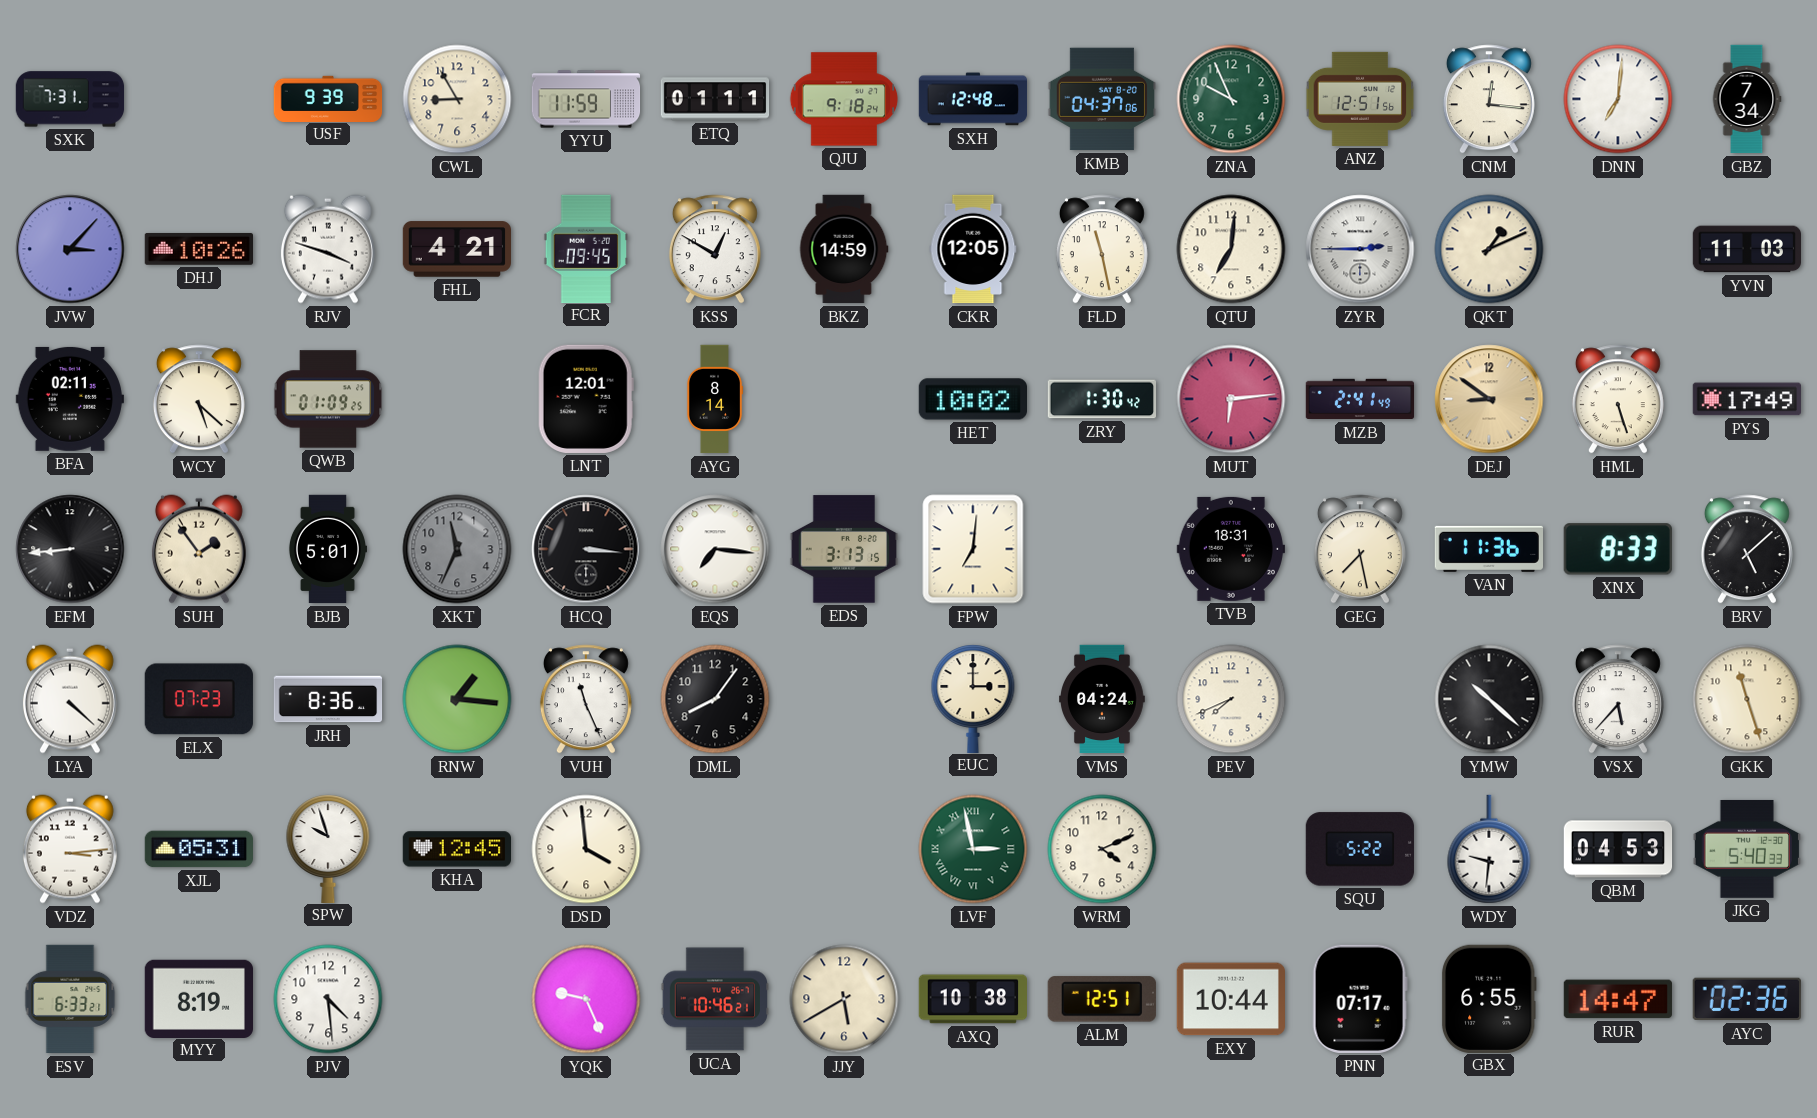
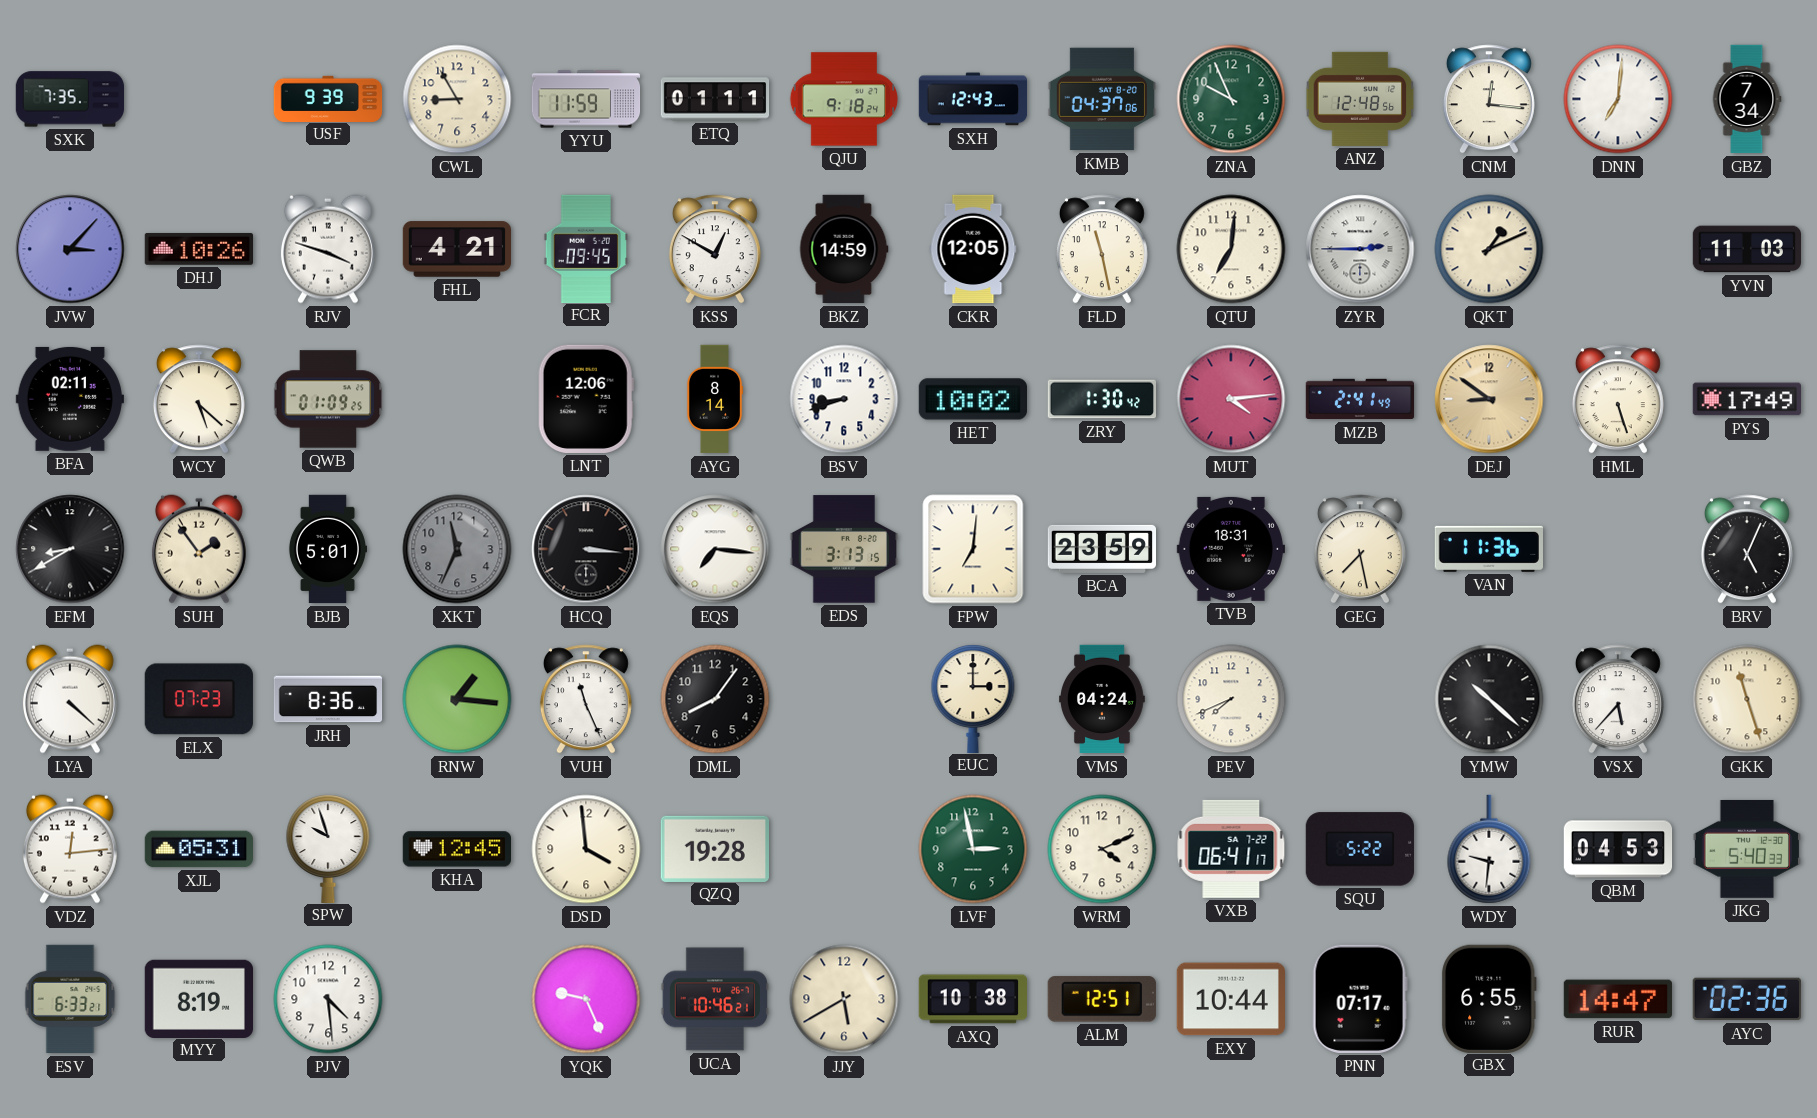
SXK: 7:31 -> 7:35
SXH: 12:48 -> 12:43
ANZ: 12:51 -> 12:48
LNT: 12:01 -> 12:06
BSV: none -> 8:42
MUT: 6:14 -> 4:14
EFM: 8:44 -> 8:40
BCA: none -> 23:59
XNX: 8:33 -> none
BRV: 5:08 -> 5:04
VDZ: 3:14 -> 12:14
QZQ: none -> 19:28
LVF numerals: Roman -> Arabic
VXB: none -> 06:41
